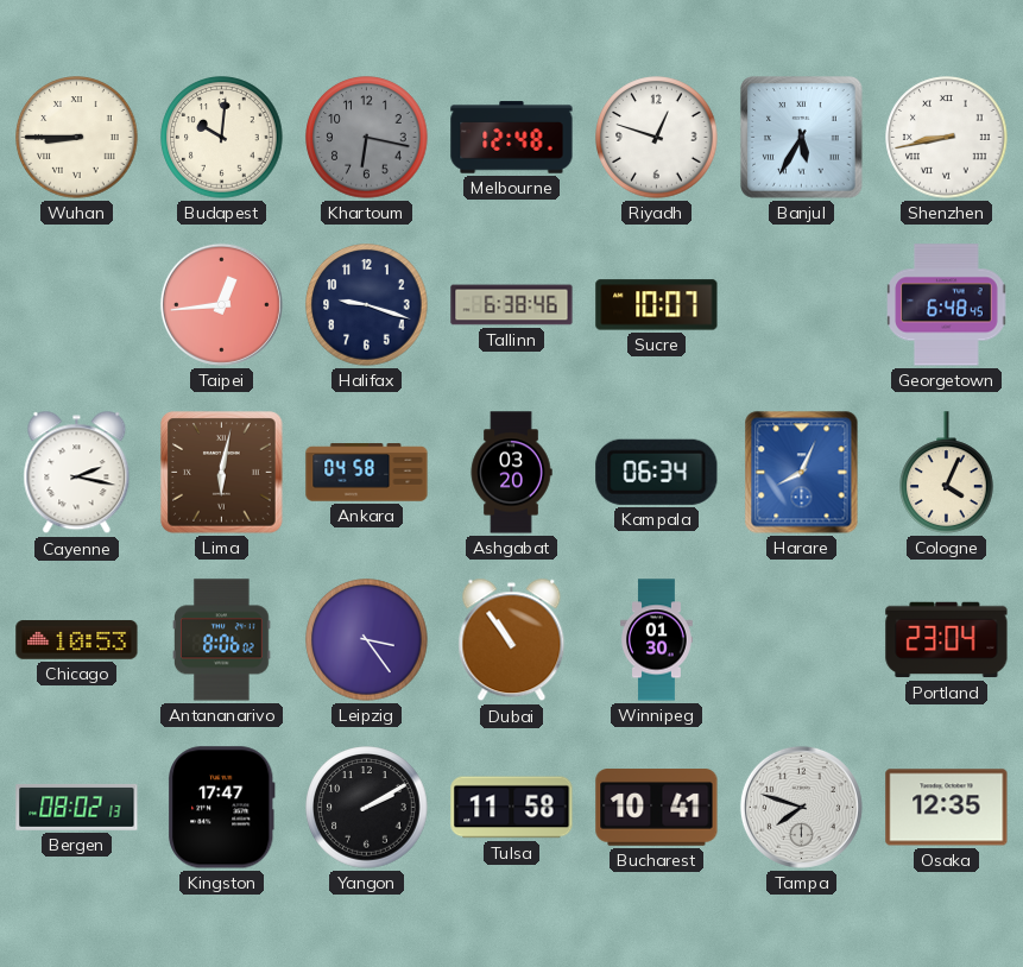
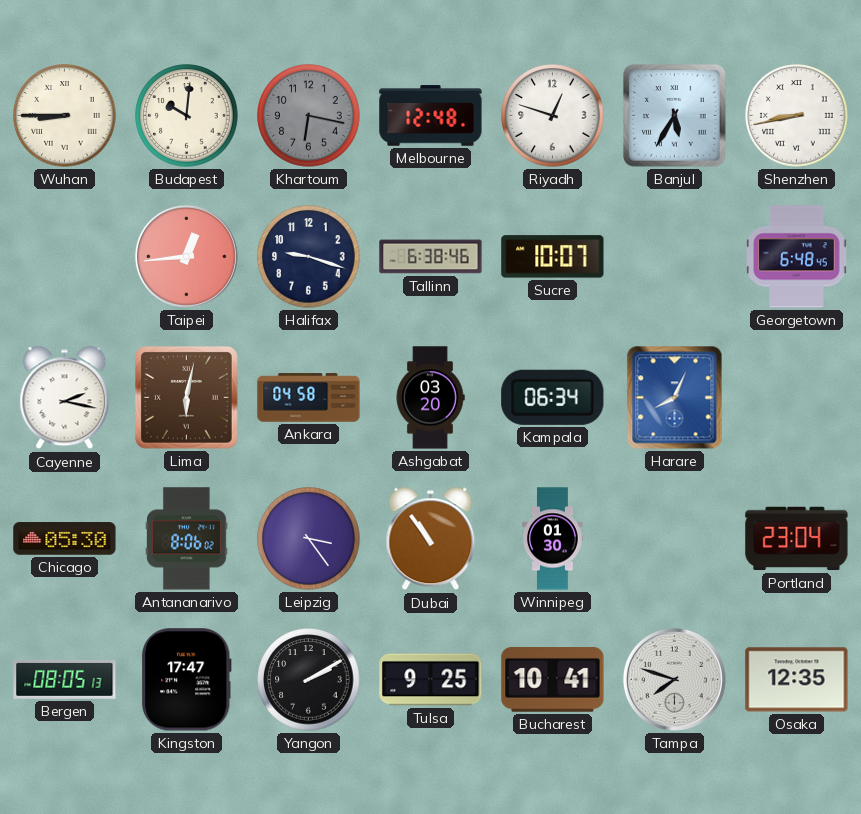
Cologne: 4:04 -> none
Chicago: 10:53 -> 05:30
Bergen: 08:02 -> 08:05
Tulsa: 11:58 -> 9:25
